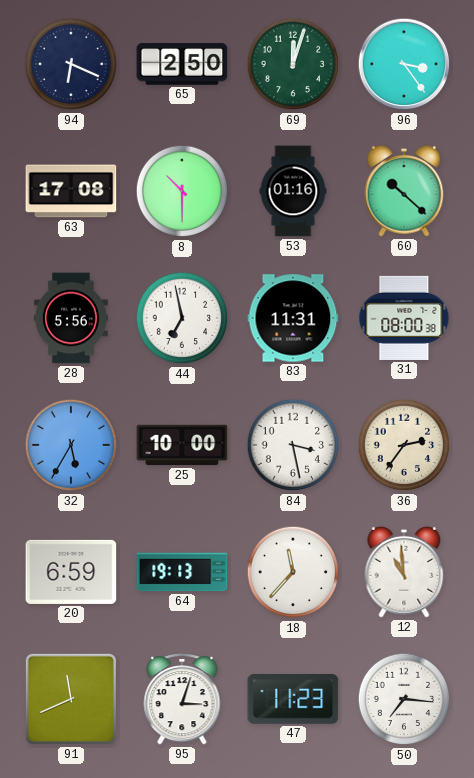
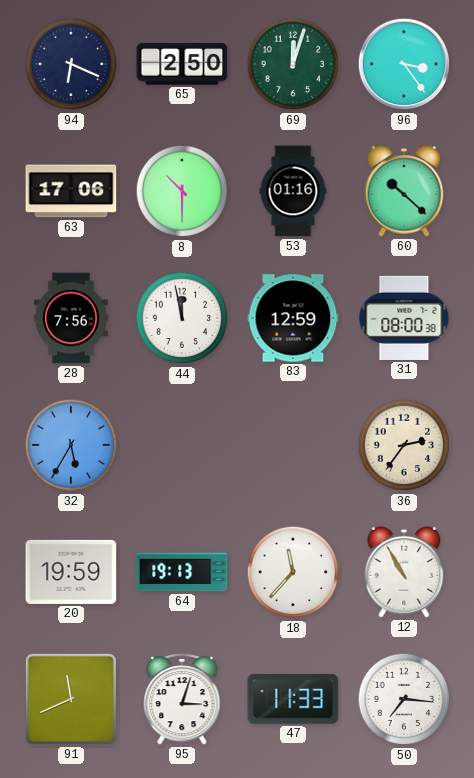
63: 17:08 -> 17:06
28: 5:56 -> 7:56
44: 6:58 -> 11:58
83: 11:31 -> 12:59
25: 10:00 -> none
84: 3:28 -> none
20: 6:59 -> 19:59
12: 10:59 -> 10:55
47: 11:23 -> 11:33
